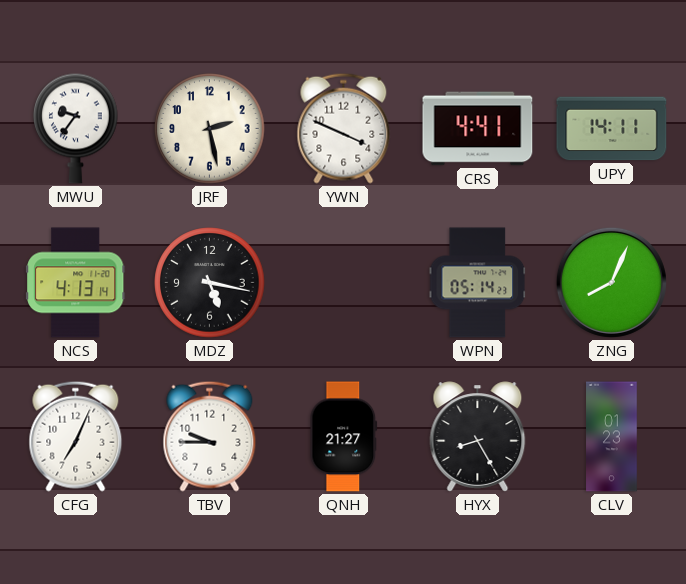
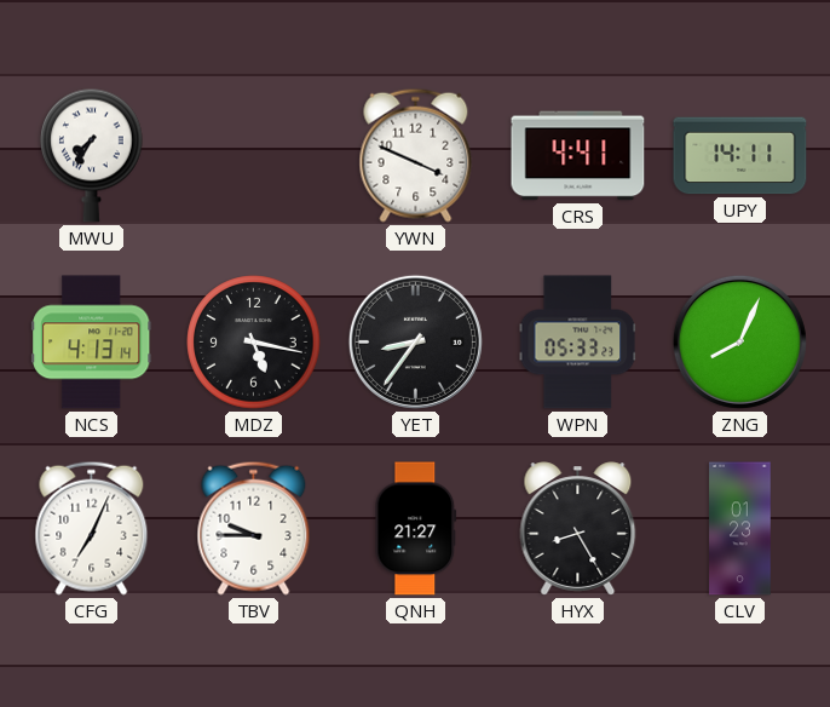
MWU: 9:36 -> 7:35
JRF: 2:28 -> none
YET: none -> 8:36
WPN: 05:14 -> 05:33
